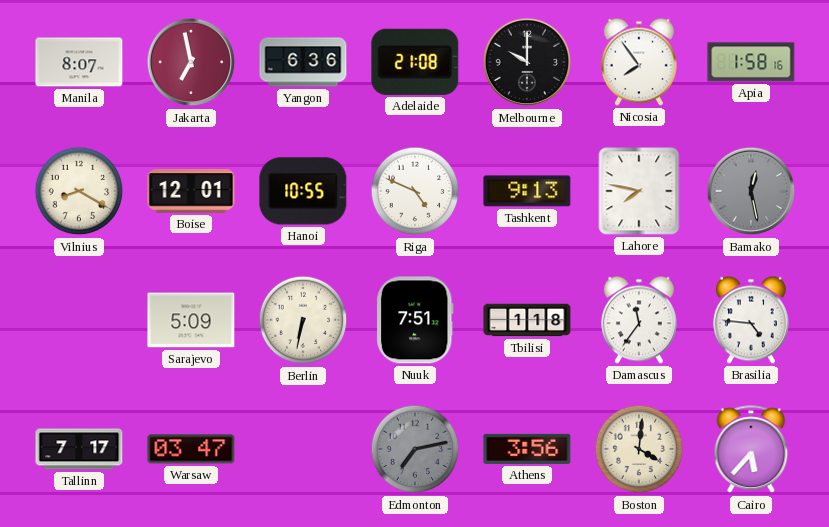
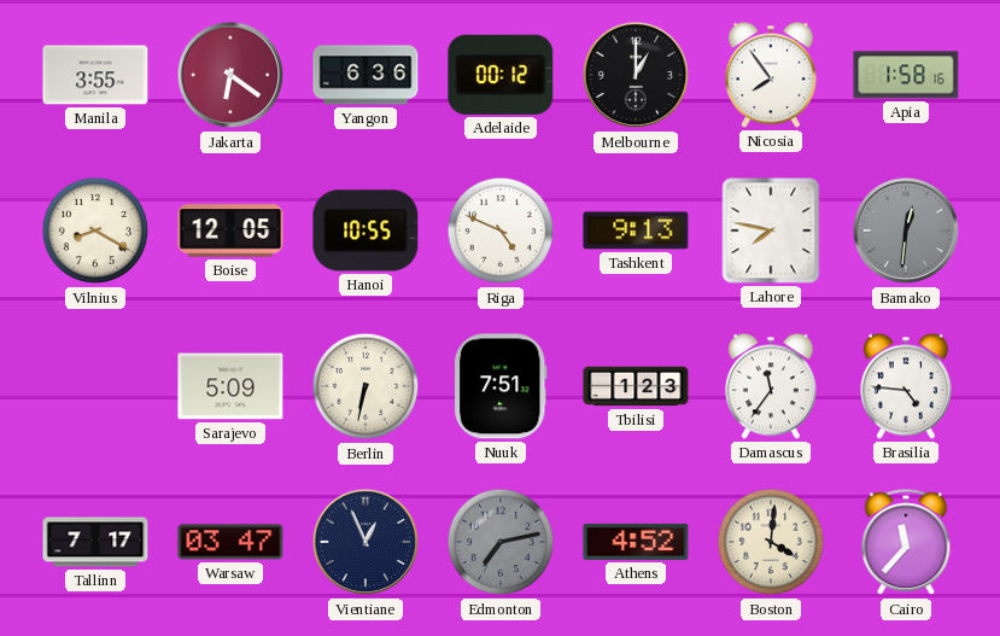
Manila: 8:07 -> 3:55
Jakarta: 6:58 -> 6:21
Adelaide: 21:08 -> 00:12
Melbourne: 10:00 -> 1:00
Boise: 12:01 -> 12:05
Bamako: 12:28 -> 12:31
Tbilisi: 1:18 -> 1:23
Vientiane: none -> 12:56
Athens: 3:56 -> 4:52
Cairo: 5:37 -> 11:37
